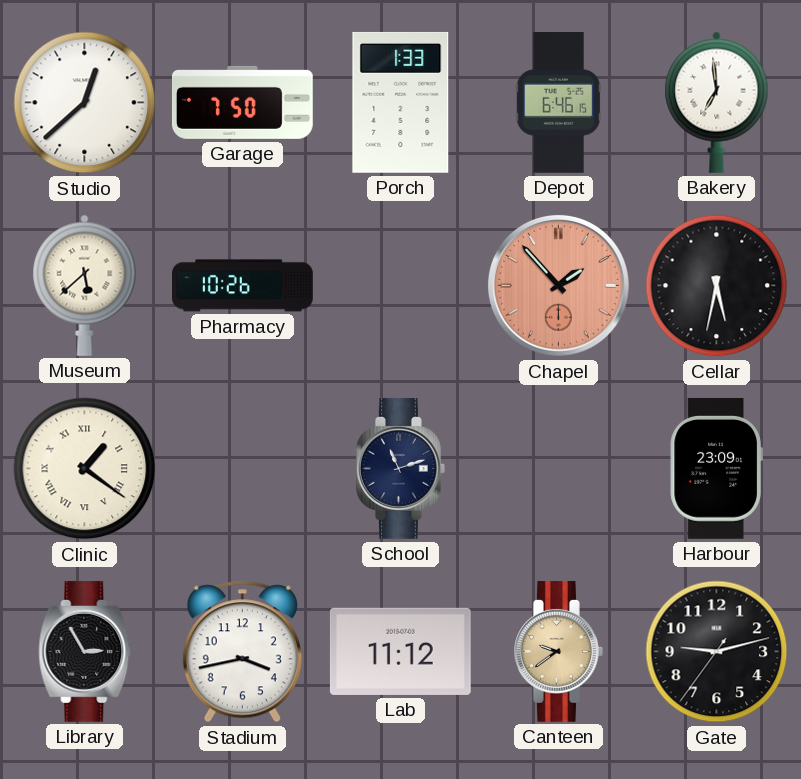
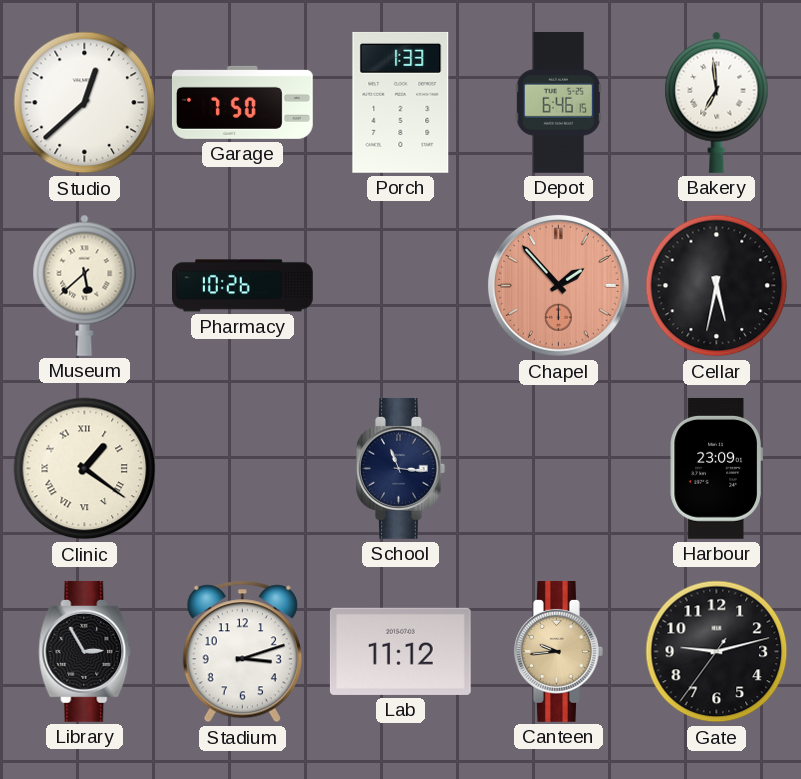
School: 11:12 -> 11:16
Stadium: 3:43 -> 3:12
Canteen: 9:39 -> 9:44
